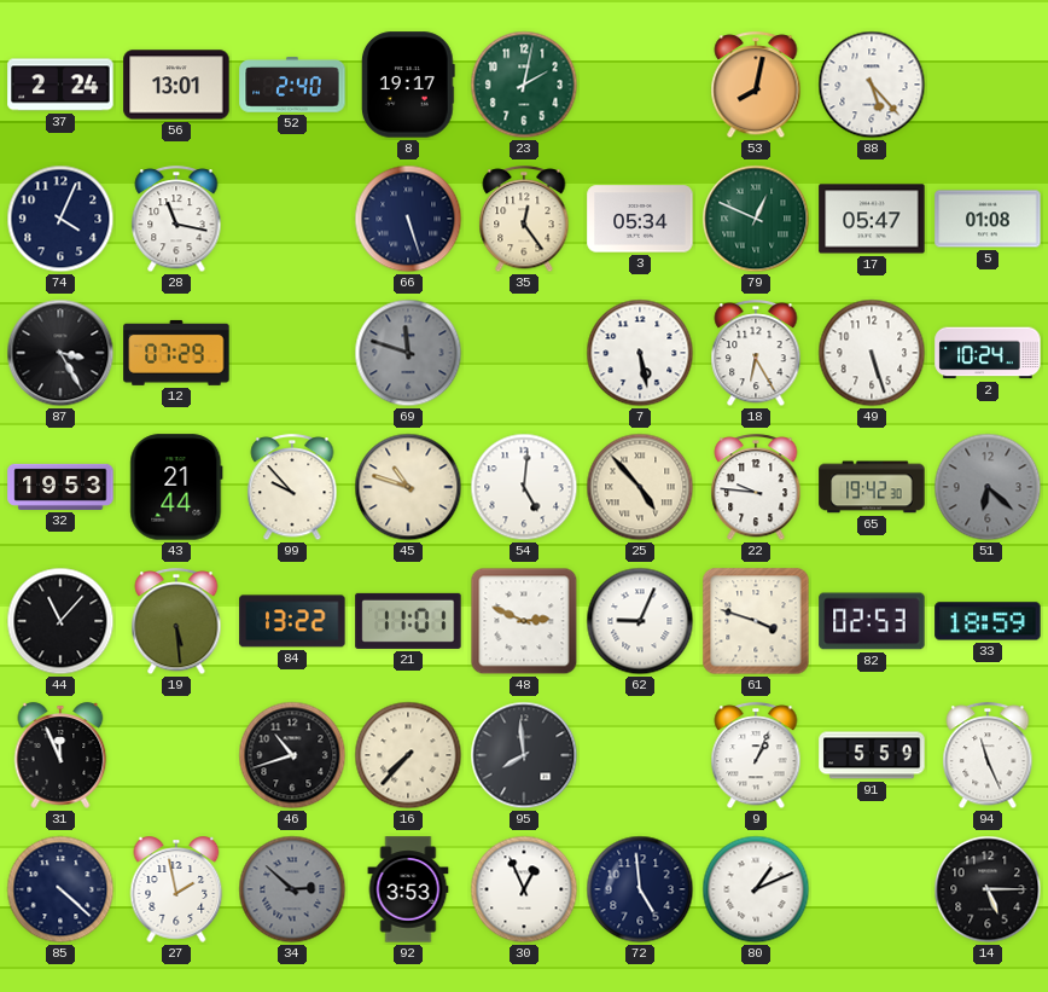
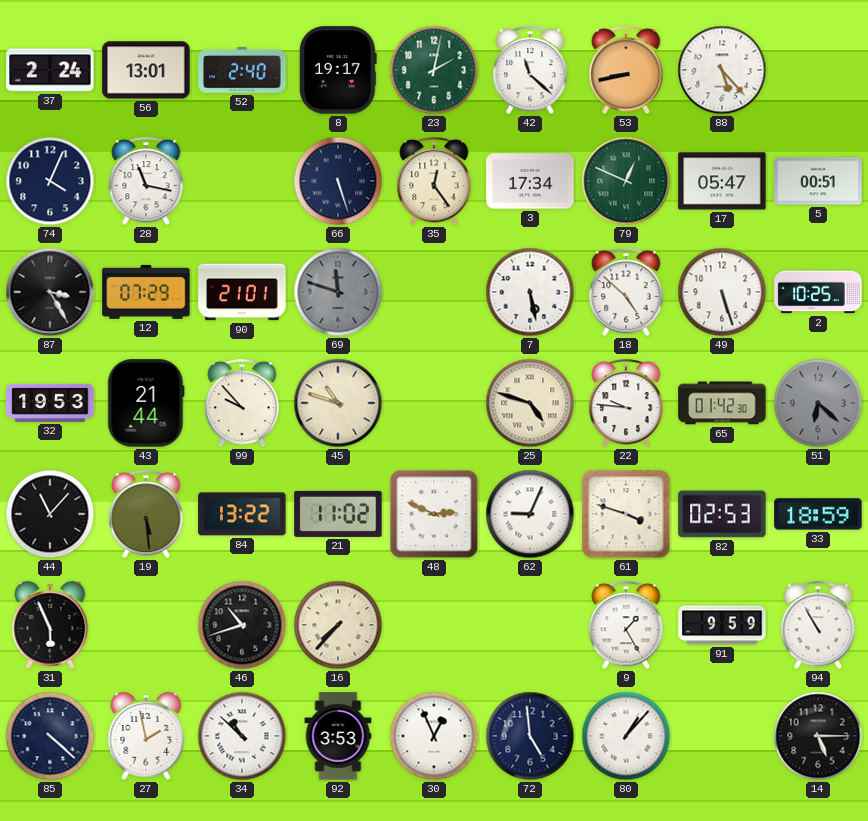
42: none -> 11:22
53: 8:02 -> 8:43
3: 05:34 -> 17:34
5: 01:08 -> 00:51
90: none -> 21:01
18: 6:25 -> 4:52
2: 10:24 -> 10:25
54: 5:01 -> none
25: 4:53 -> 4:48
65: 19:42 -> 01:42
21: 11:01 -> 11:02
31: 11:56 -> 5:56
95: 7:59 -> none
9: 1:04 -> 1:25
91: 5:59 -> 9:59
94: 11:26 -> 10:55
34: 2:52 -> 10:52
34 dial: grey -> white
80: 1:11 -> 1:07
